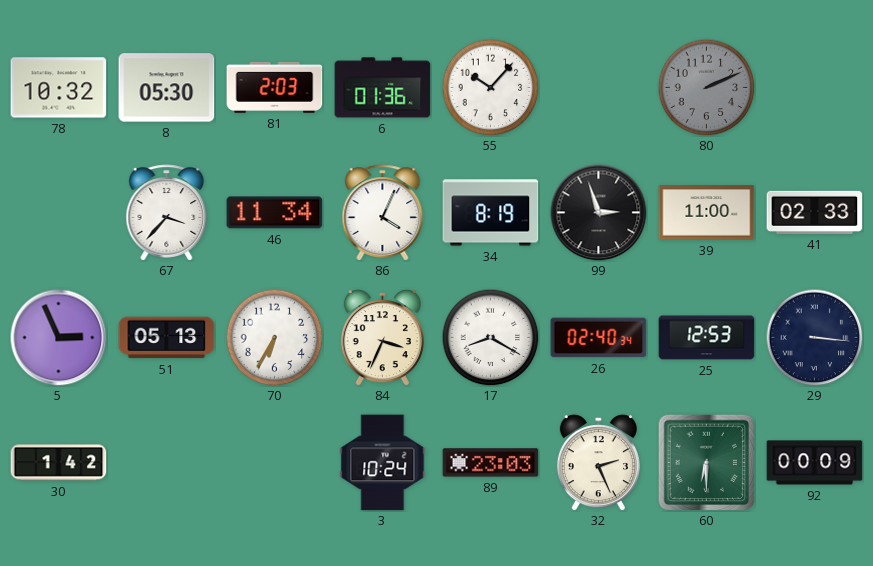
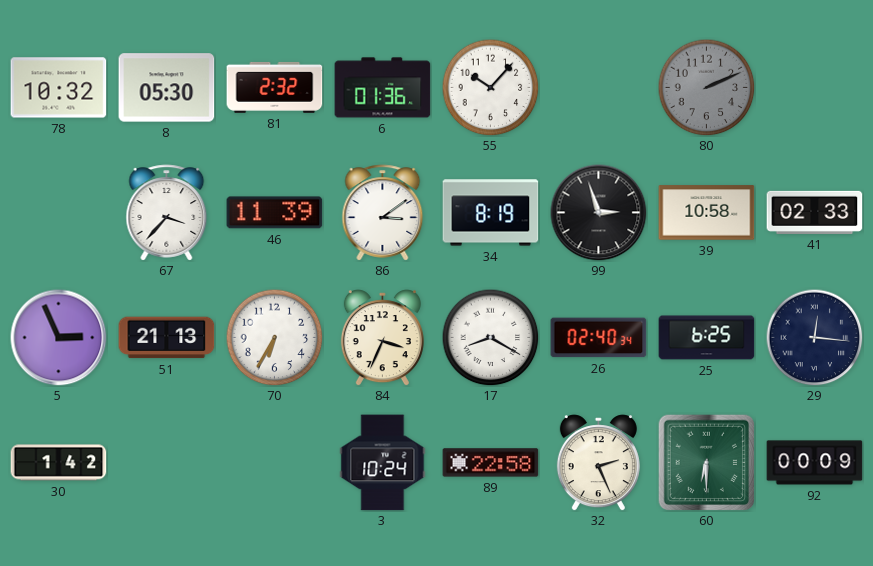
81: 2:03 -> 2:32
46: 11:34 -> 11:39
86: 4:04 -> 3:09
39: 11:00 -> 10:58
51: 05:13 -> 21:13
25: 12:53 -> 6:25
29: 3:16 -> 12:16
89: 23:03 -> 22:58
